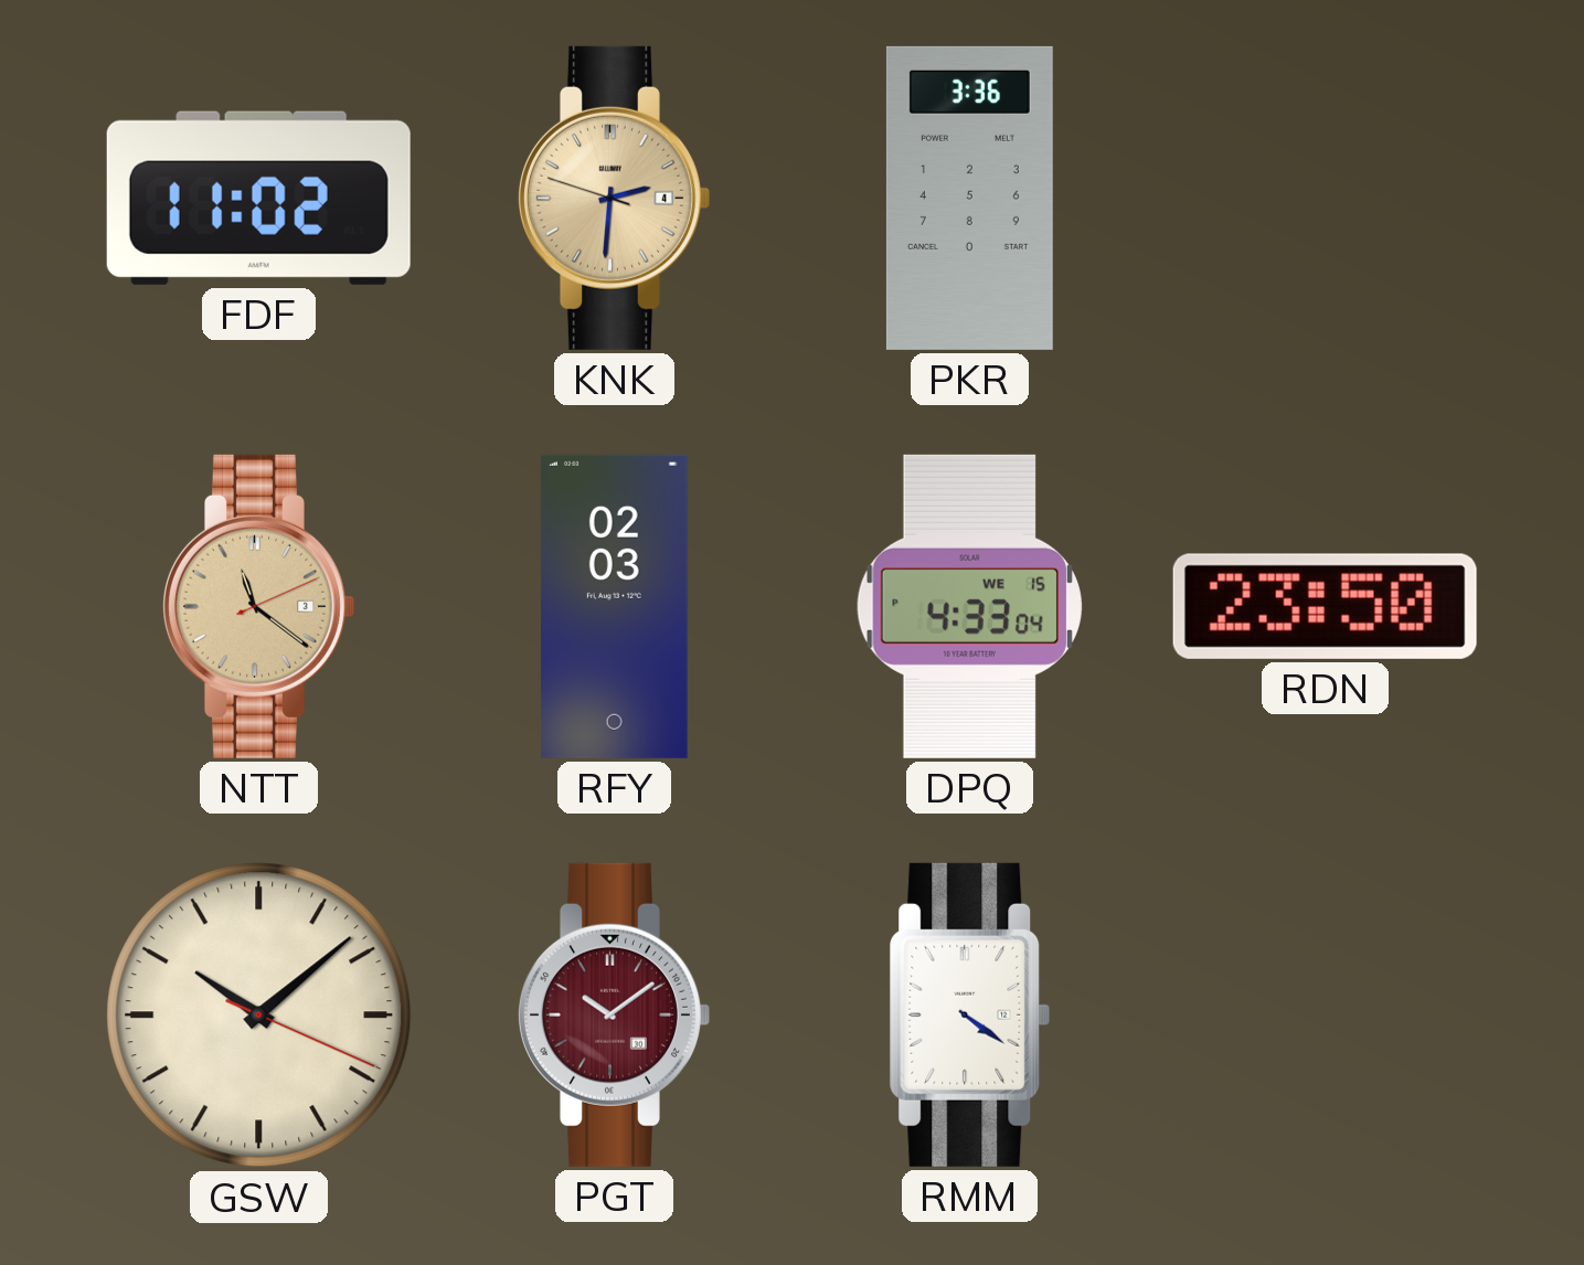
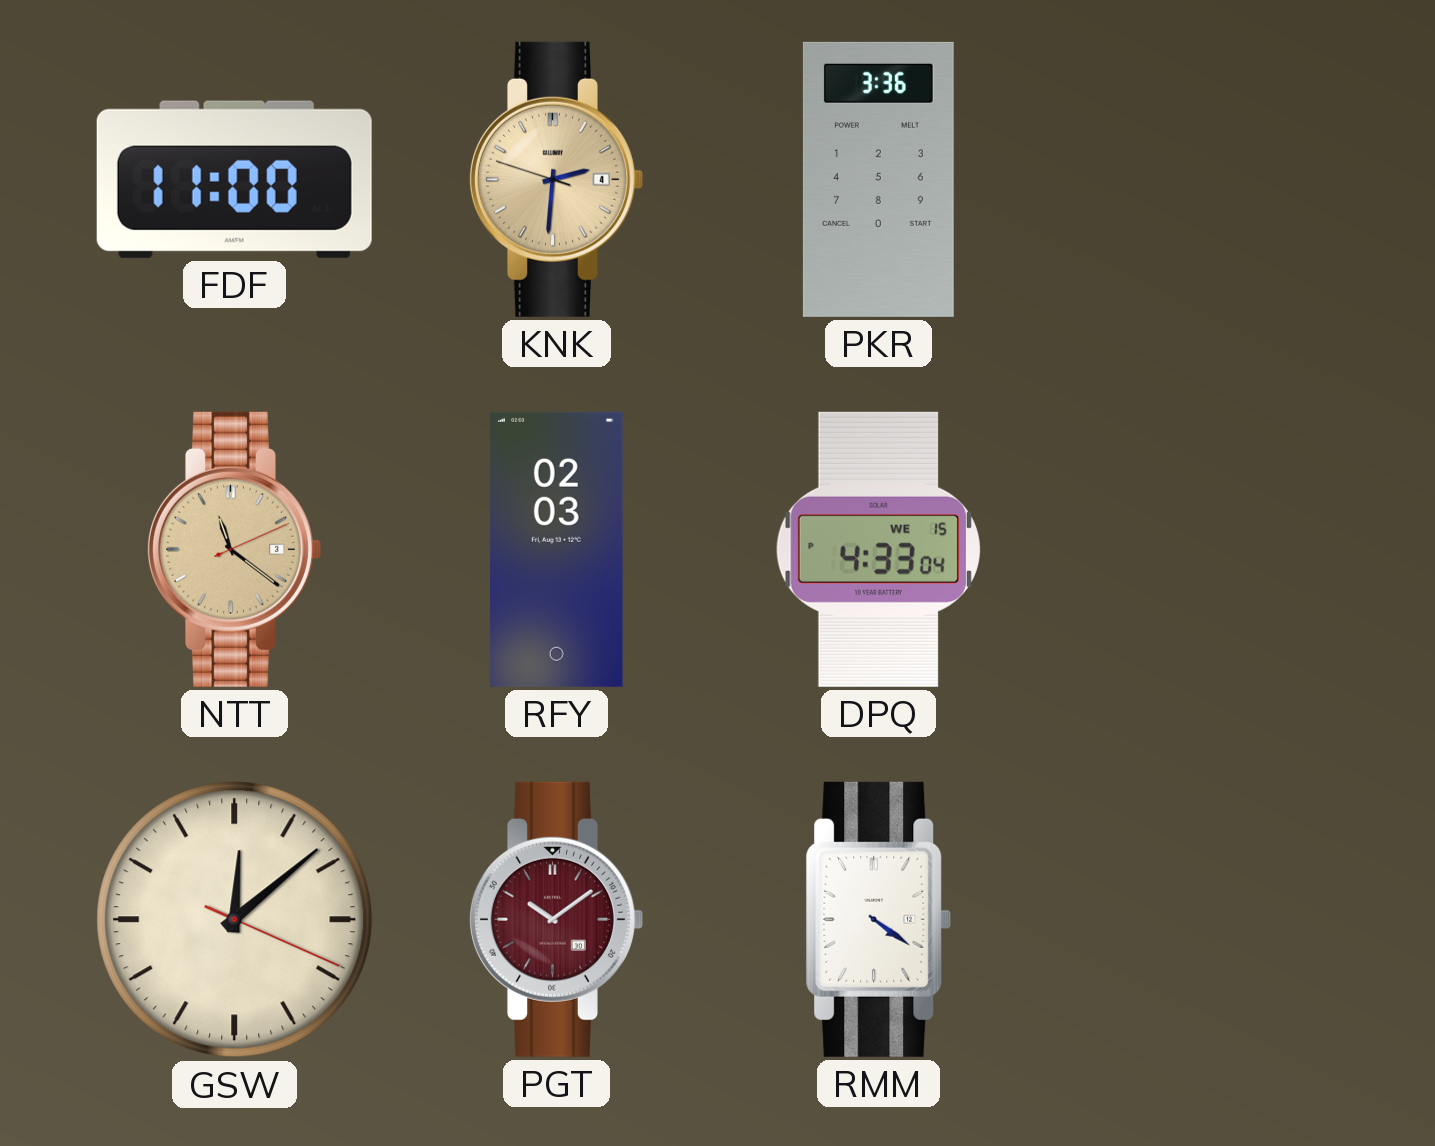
FDF: 11:02 -> 11:00
RDN: 23:50 -> none
GSW: 10:08 -> 12:08
